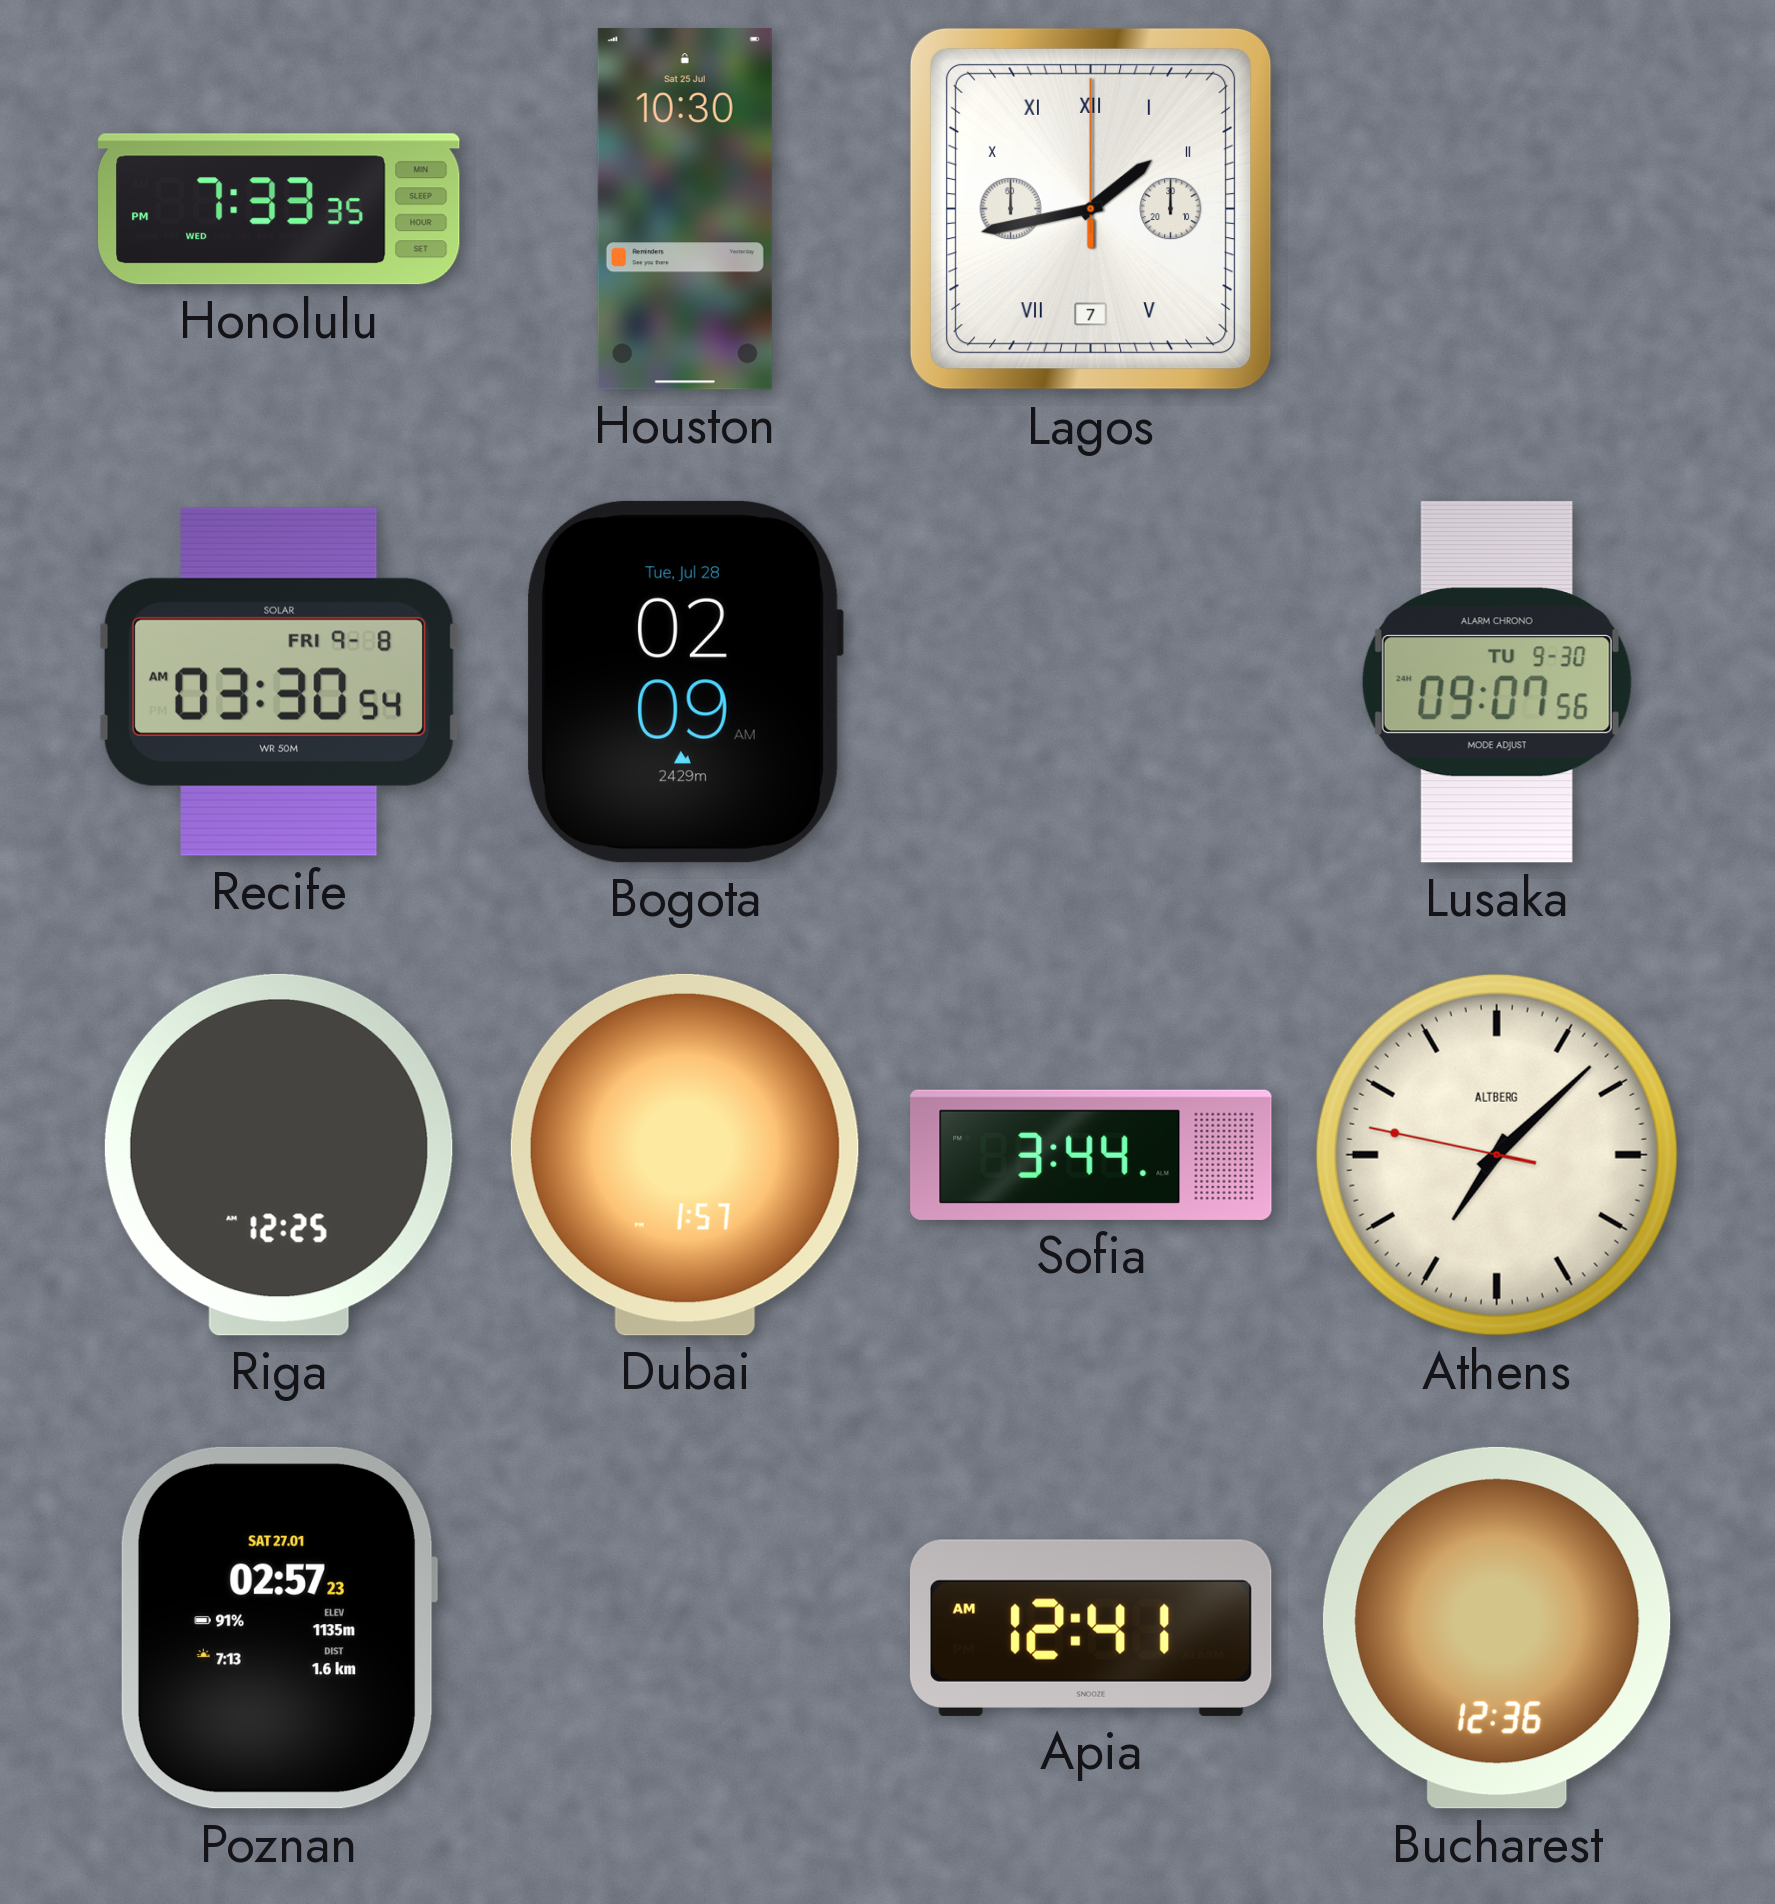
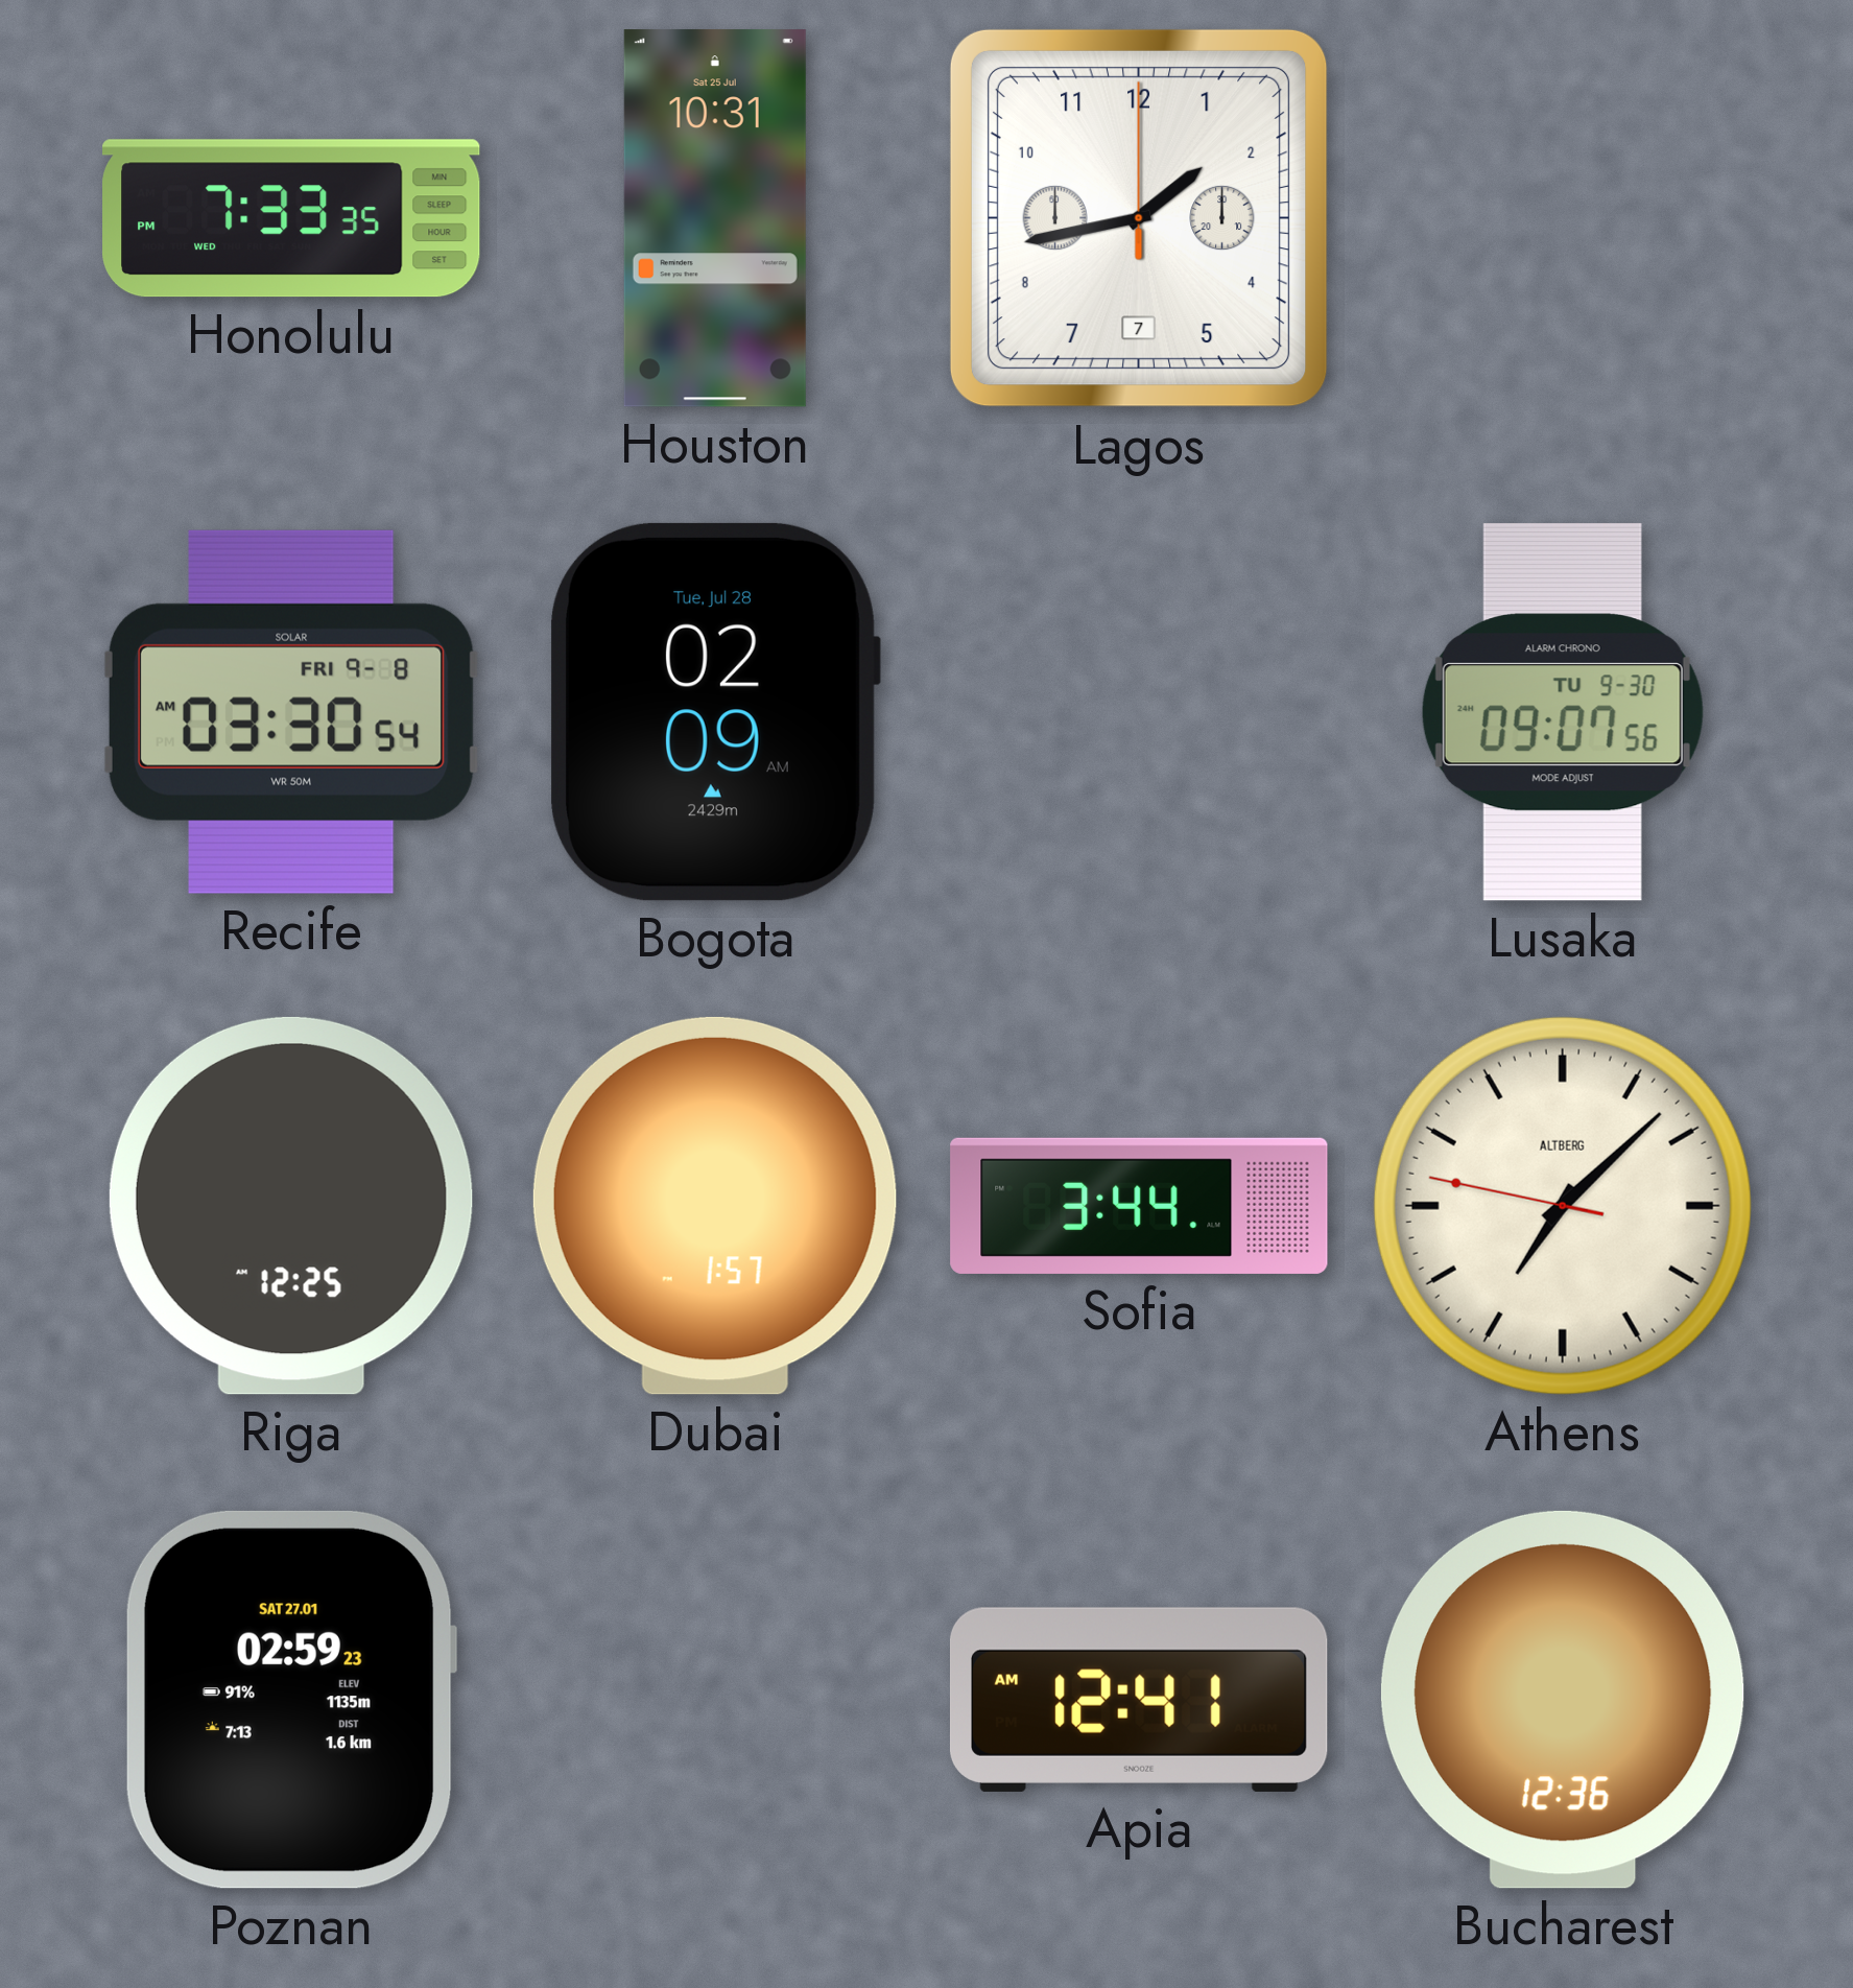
Houston: 10:30 -> 10:31
Lagos numerals: Roman -> Arabic
Poznan: 02:57 -> 02:59
